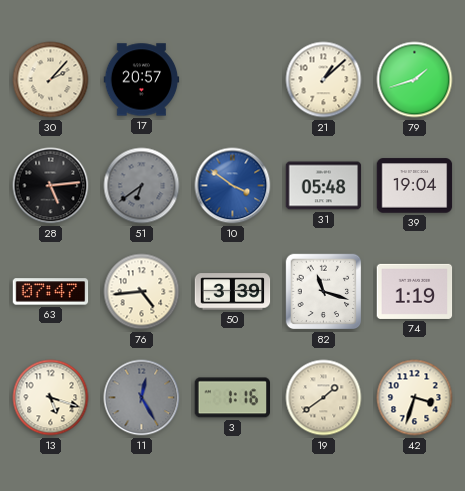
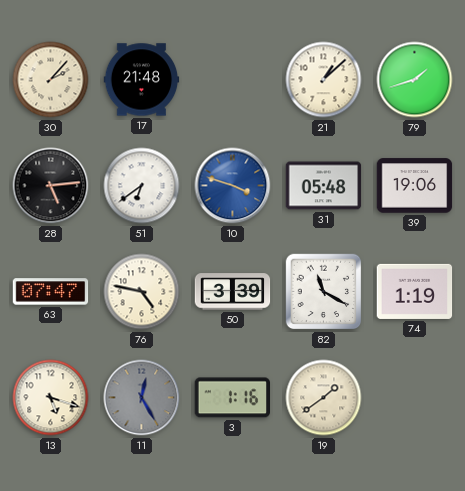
17: 20:57 -> 21:48
51 dial: grey -> white
10: 3:51 -> 3:48
39: 19:04 -> 19:06
76: 4:44 -> 4:47
82: 11:18 -> 11:20
42: 3:33 -> none
